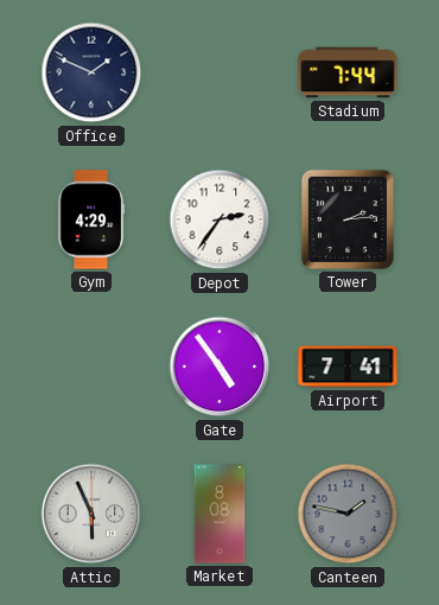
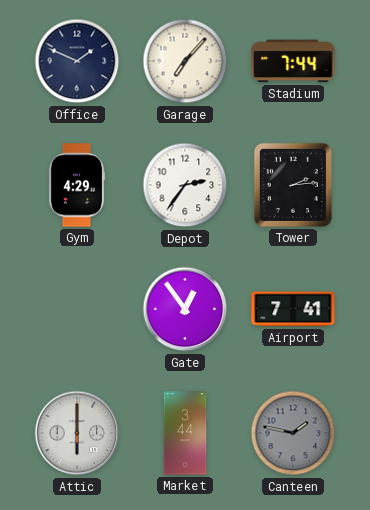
Garage: none -> 7:07
Gate: 4:54 -> 12:54
Attic: 5:56 -> 6:00
Market: 8:08 -> 3:44
